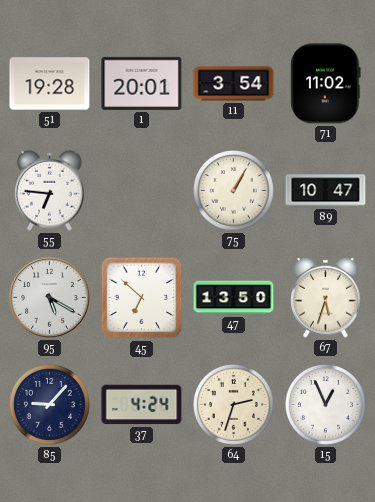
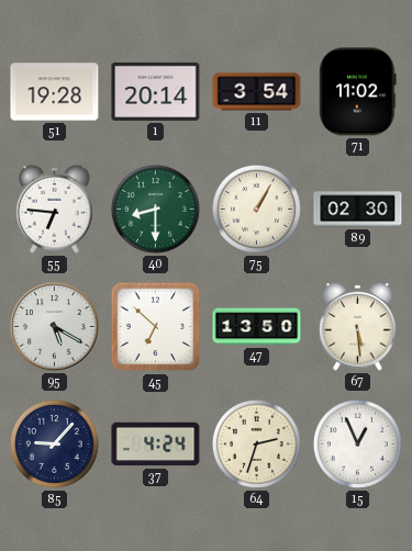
1: 20:01 -> 20:14
40: none -> 8:30
89: 10:47 -> 02:30
67: 5:33 -> 5:29
